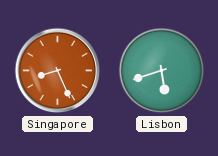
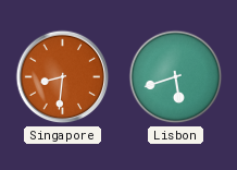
Singapore: 8:26 -> 8:31
